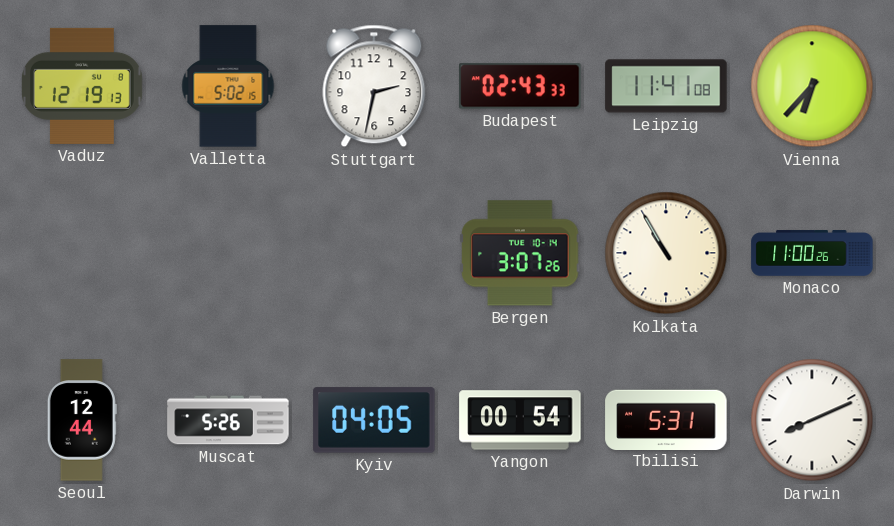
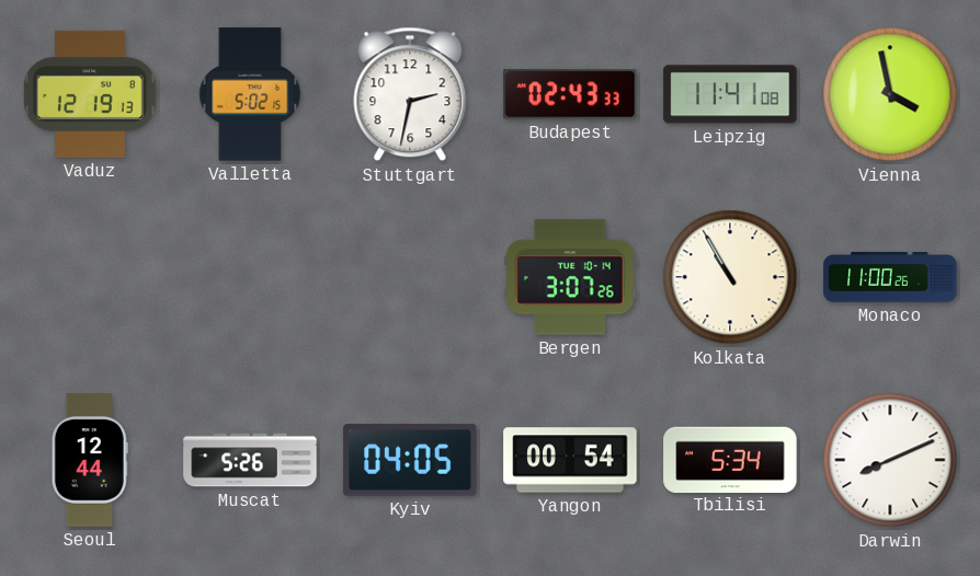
Vienna: 6:37 -> 3:58
Tbilisi: 5:31 -> 5:34
